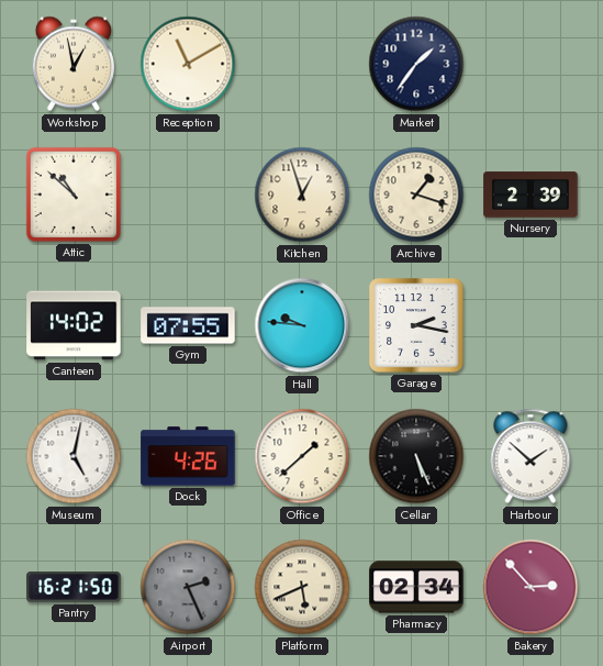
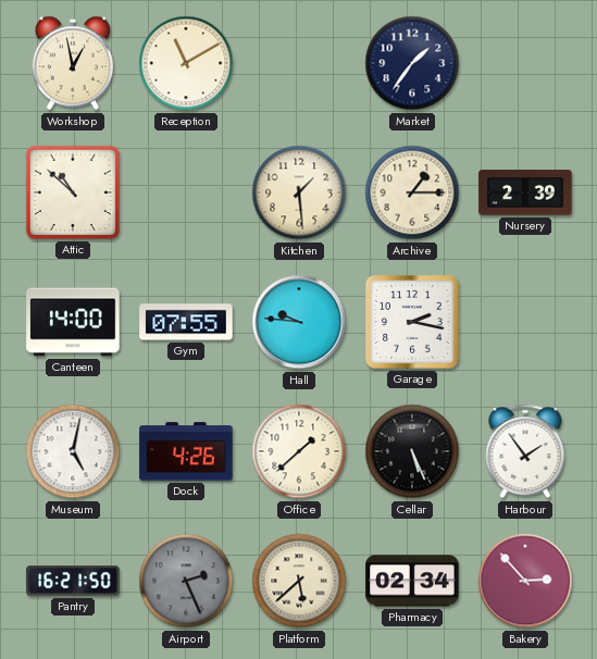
Kitchen: 12:57 -> 1:29
Archive: 1:18 -> 1:15
Canteen: 14:02 -> 14:00
Harbour: 1:52 -> 1:54
Platform: 5:41 -> 5:38
